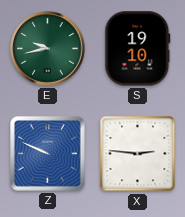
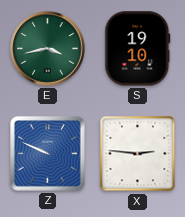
E: 9:43 -> 3:43
